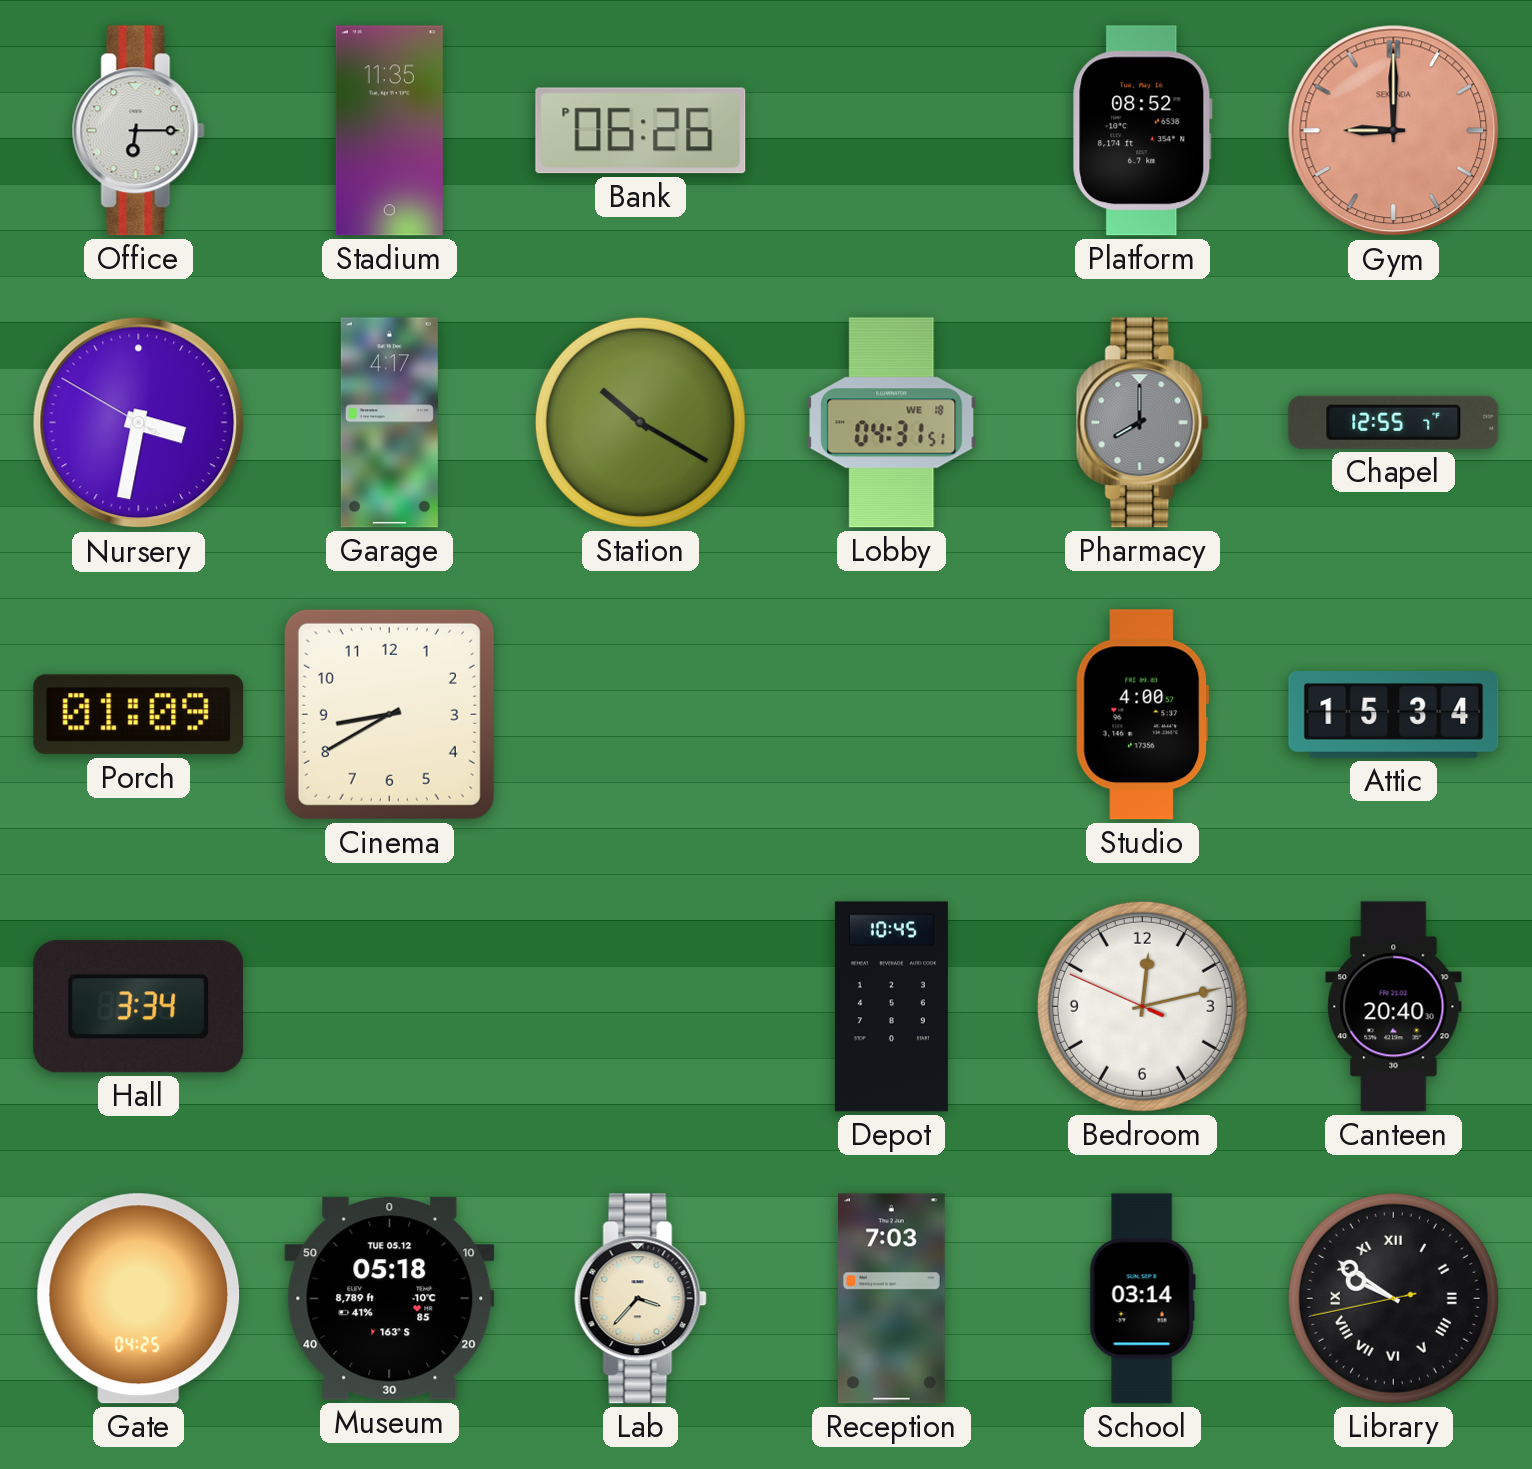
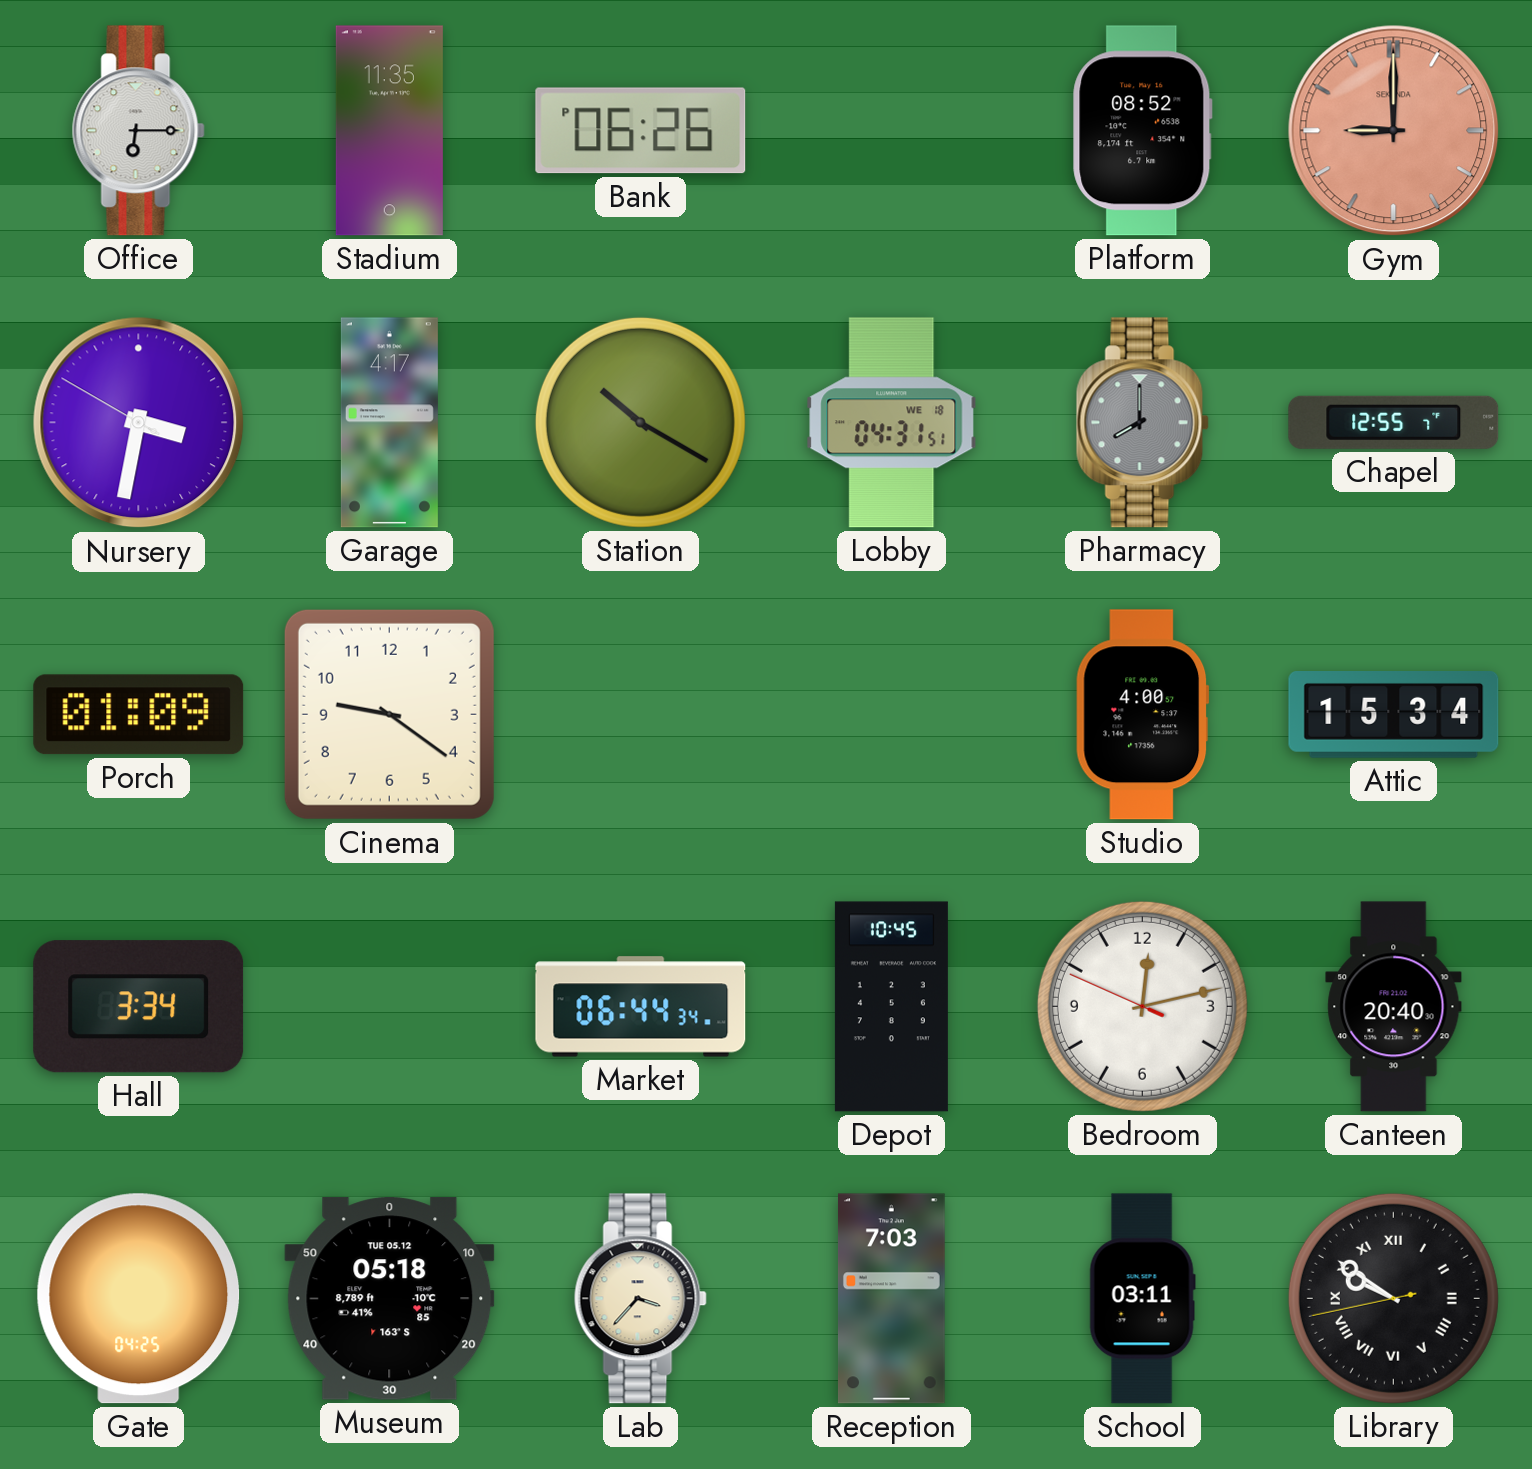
Cinema: 8:40 -> 9:21
Market: none -> 06:44
School: 03:14 -> 03:11
